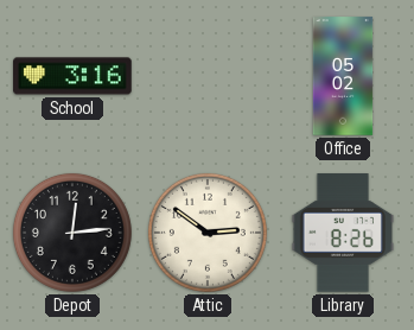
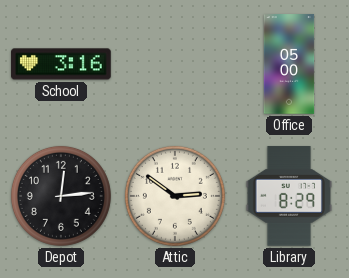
Office: 05:02 -> 05:00
Library: 8:26 -> 8:29
